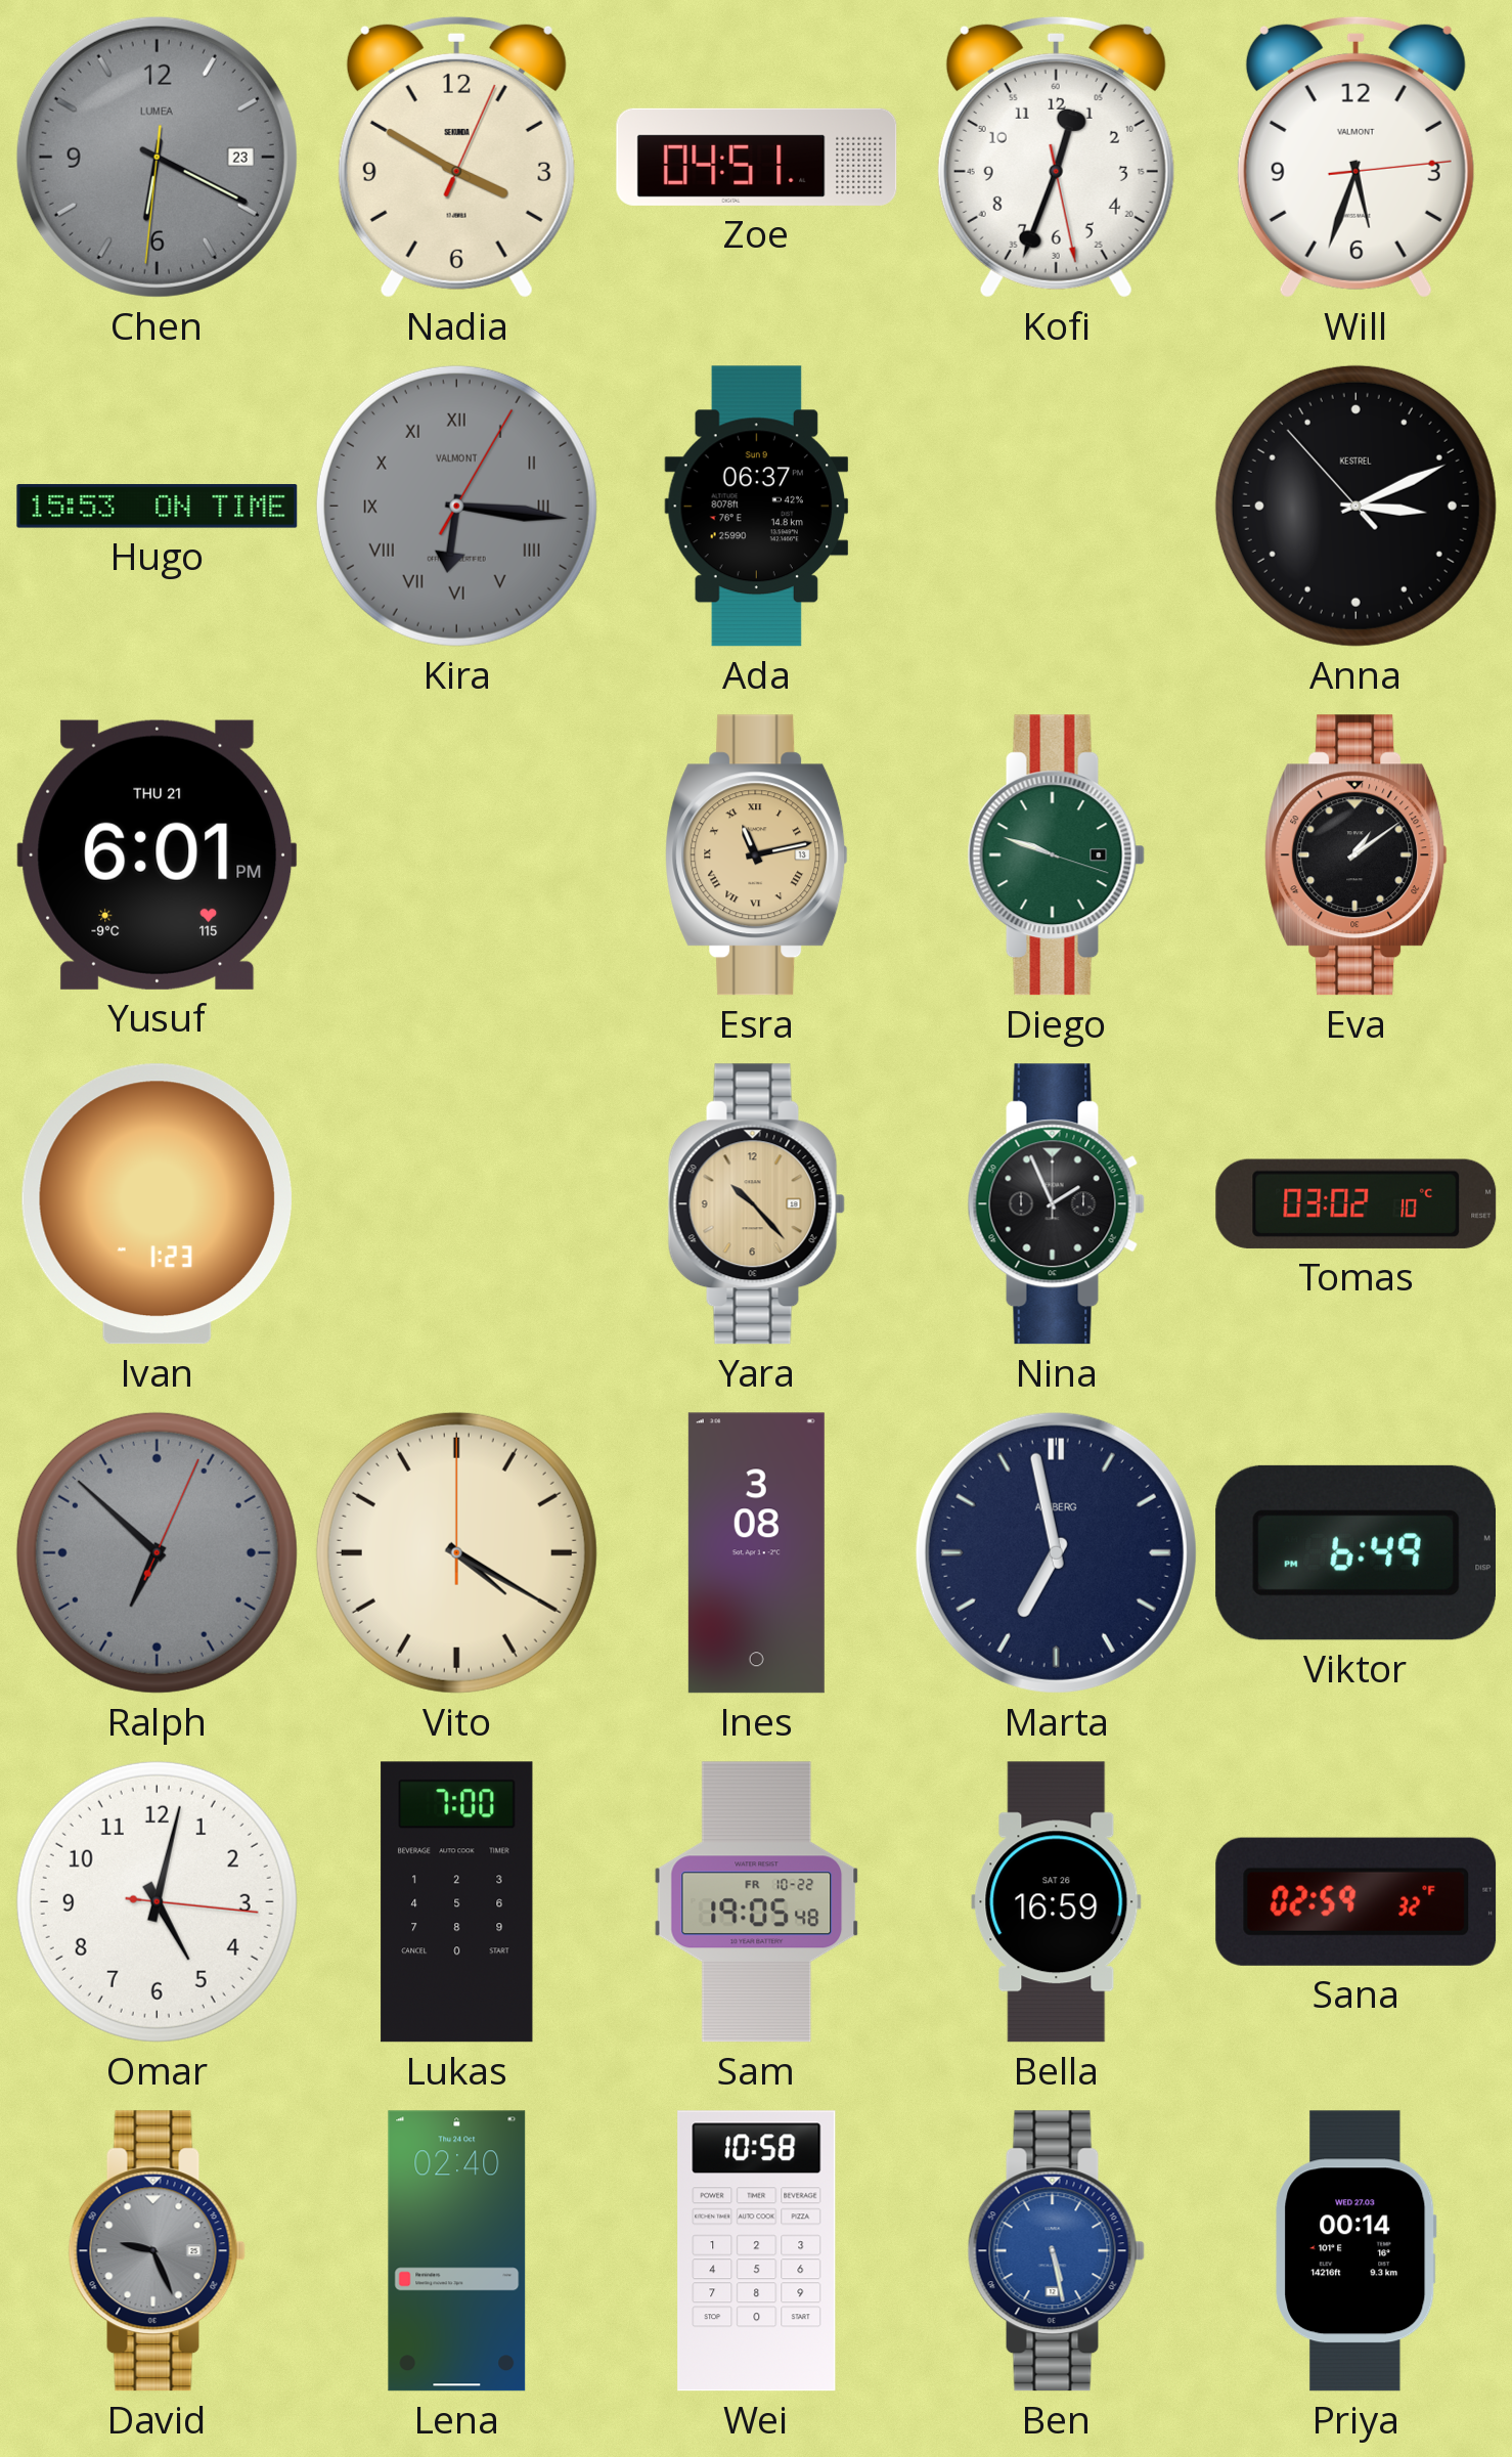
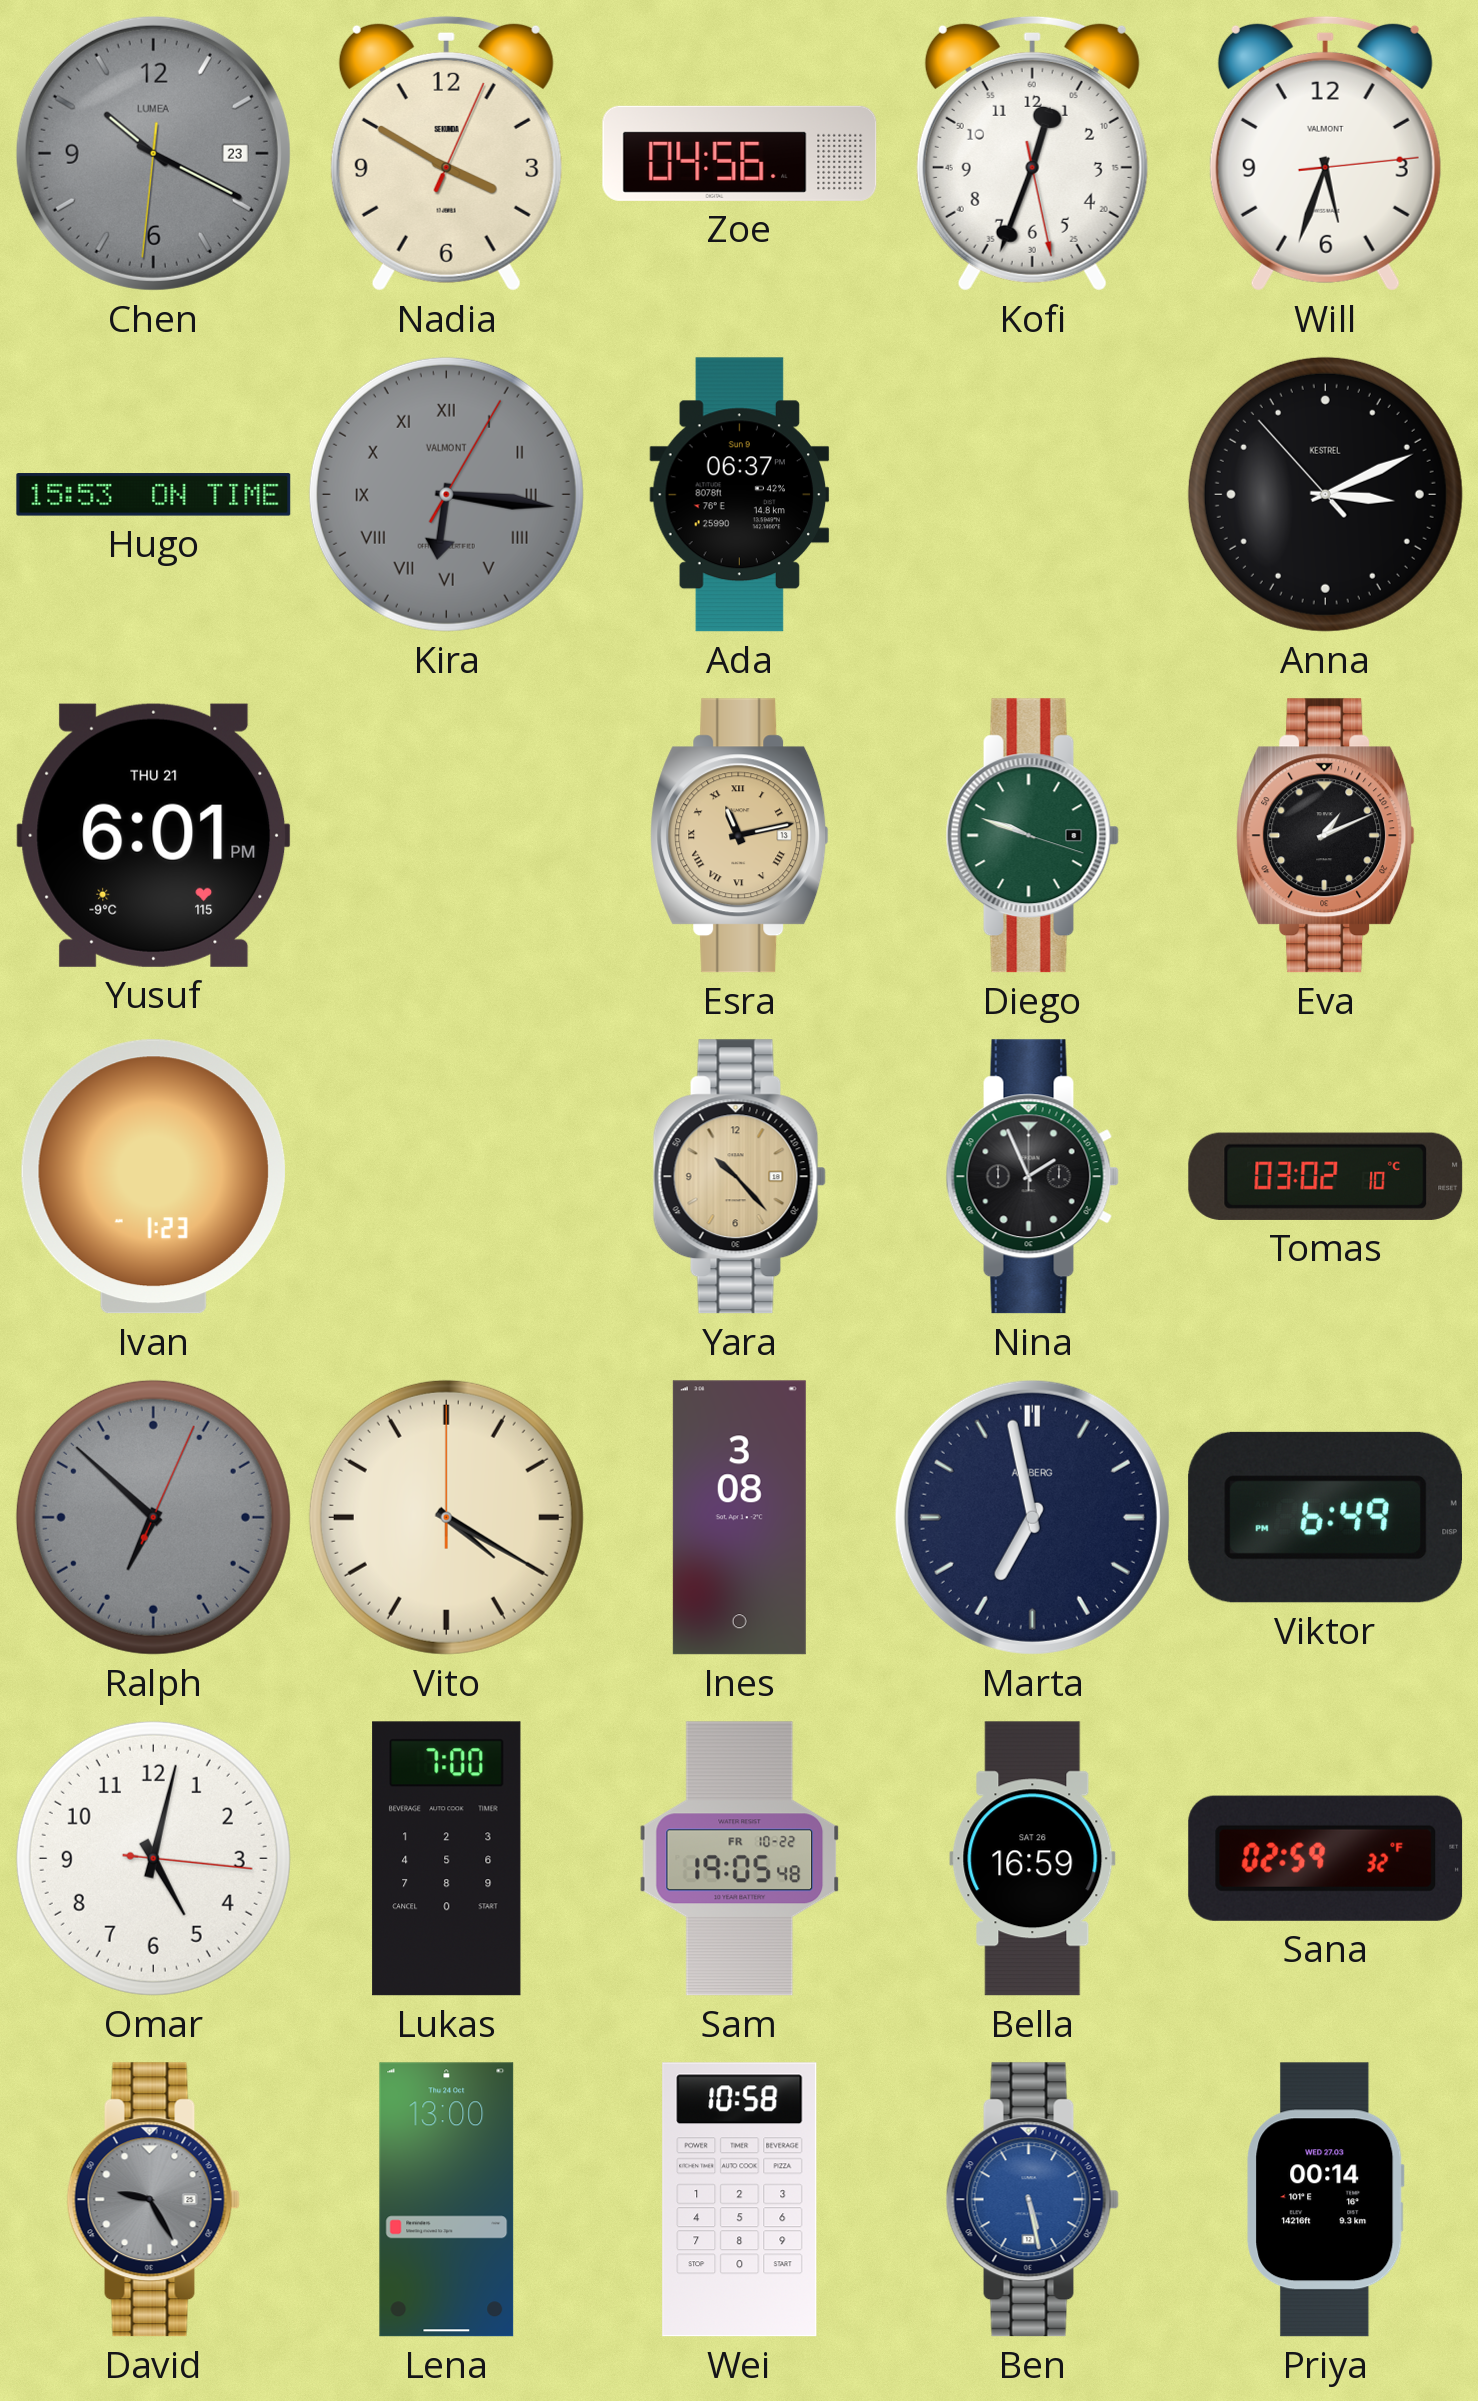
Chen: 6:19 -> 10:19
Zoe: 04:51 -> 04:56
Eva: 1:09 -> 1:11
David: 9:26 -> 9:25
Lena: 02:40 -> 13:00
